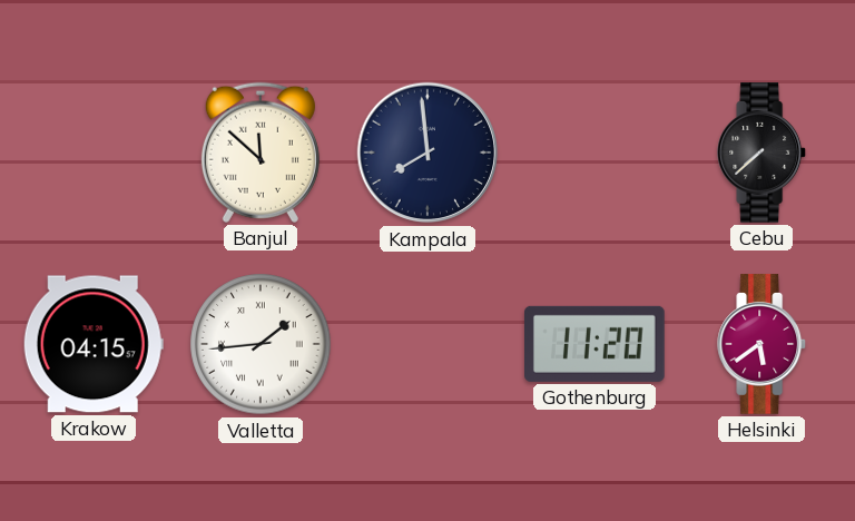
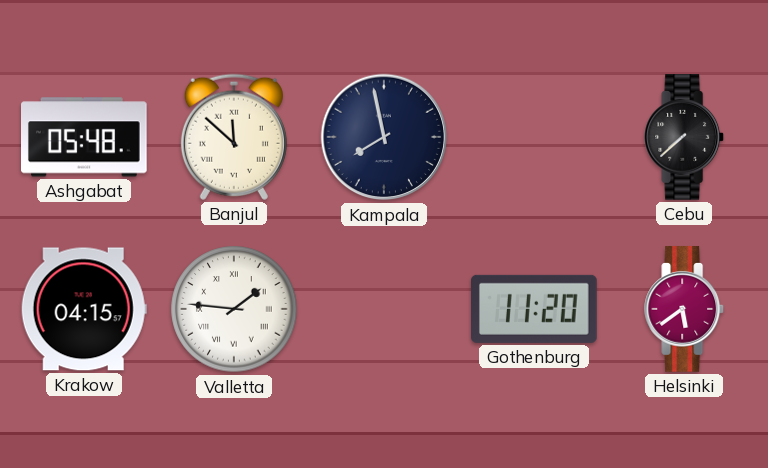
Ashgabat: none -> 05:48
Kampala: 7:59 -> 7:58
Valletta: 1:44 -> 1:46
